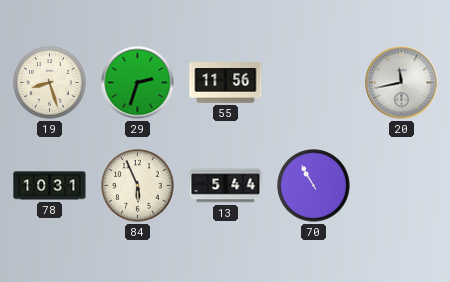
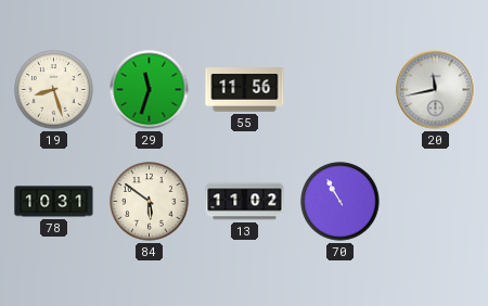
29: 2:33 -> 11:33
84: 5:56 -> 5:51
13: 5:44 -> 11:02
